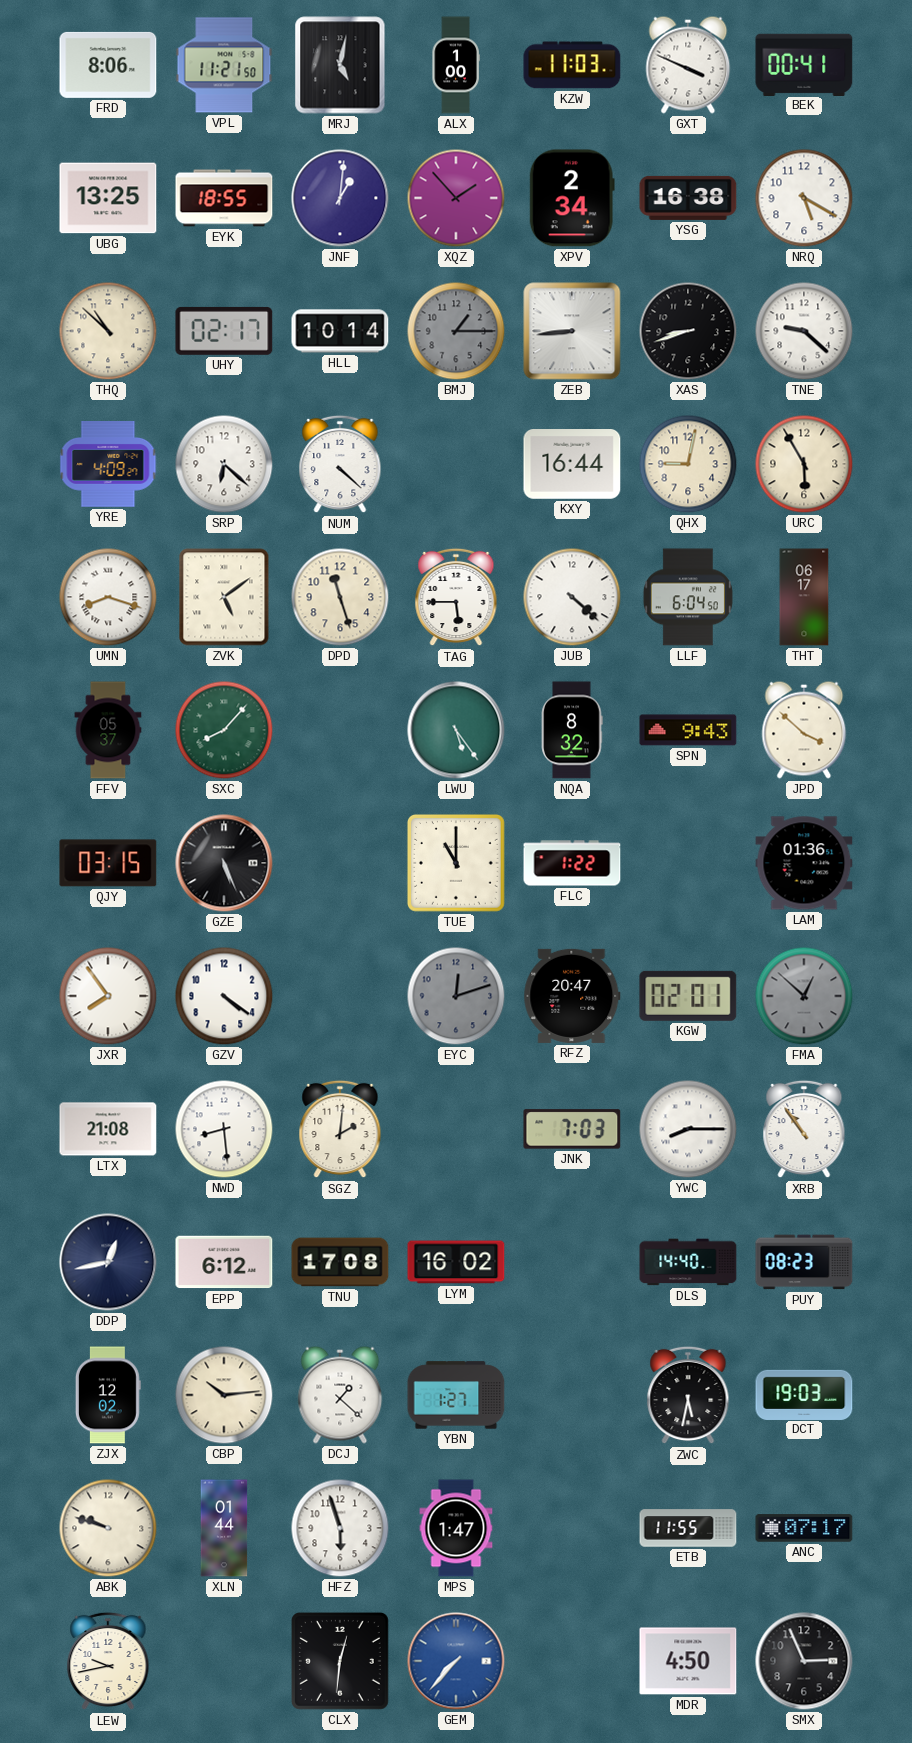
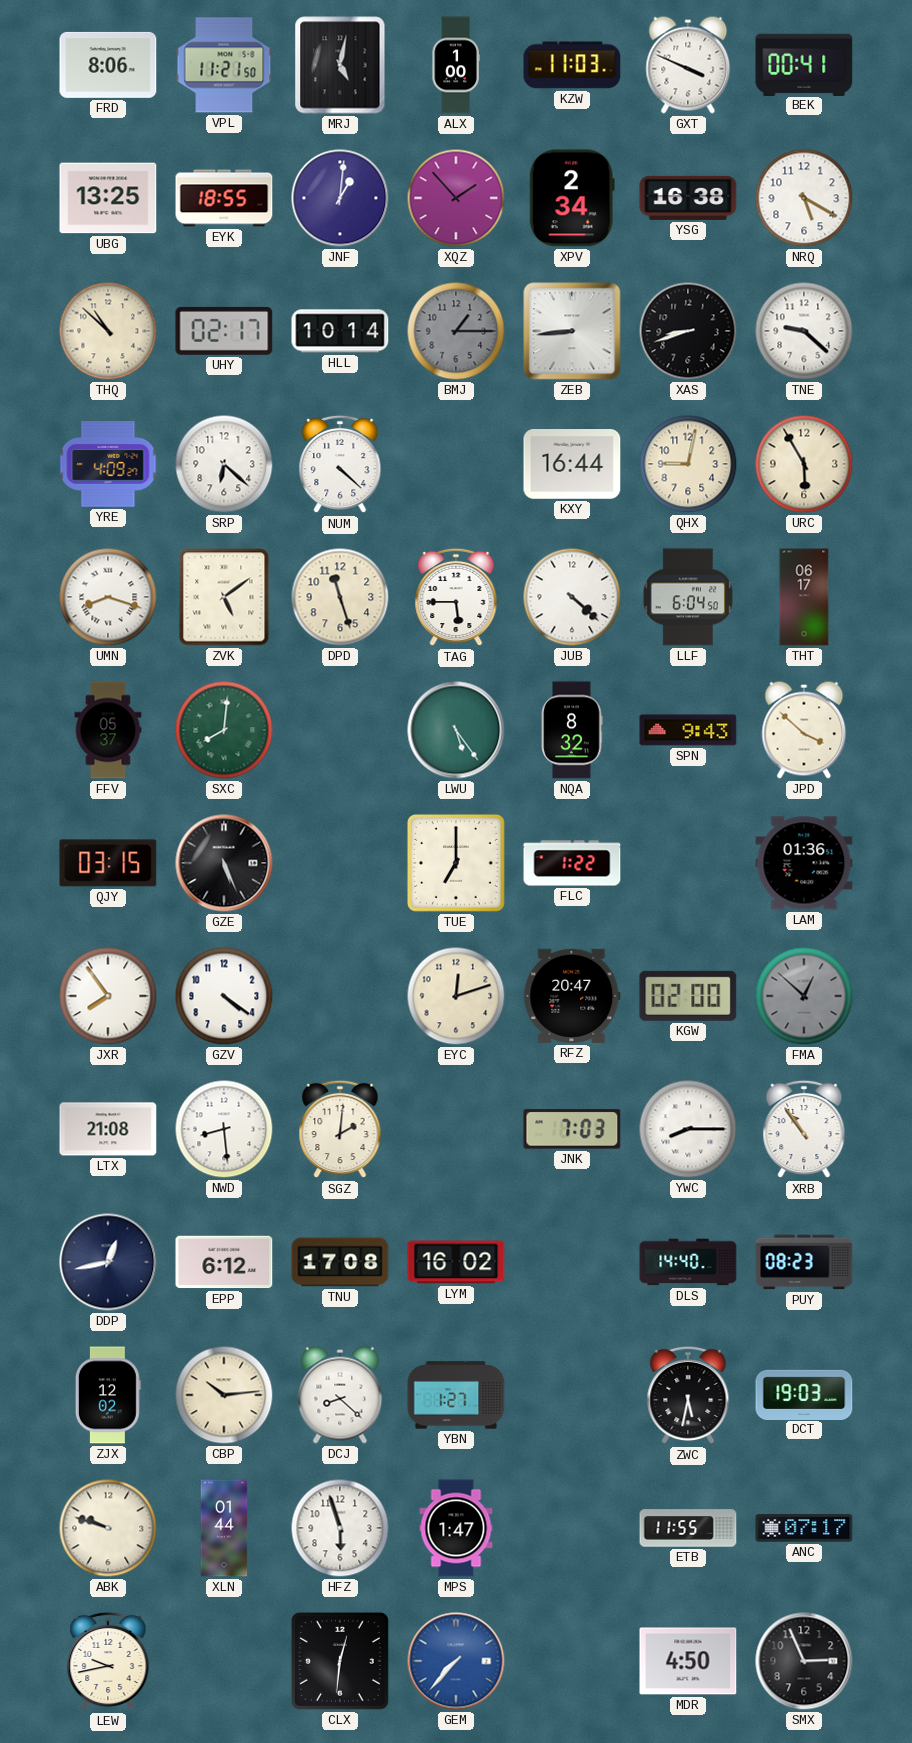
SXC: 8:07 -> 8:01
TUE: 11:00 -> 7:00
EYC dial: grey -> cream
KGW: 02:01 -> 02:00
DCJ: 1:22 -> 8:22
